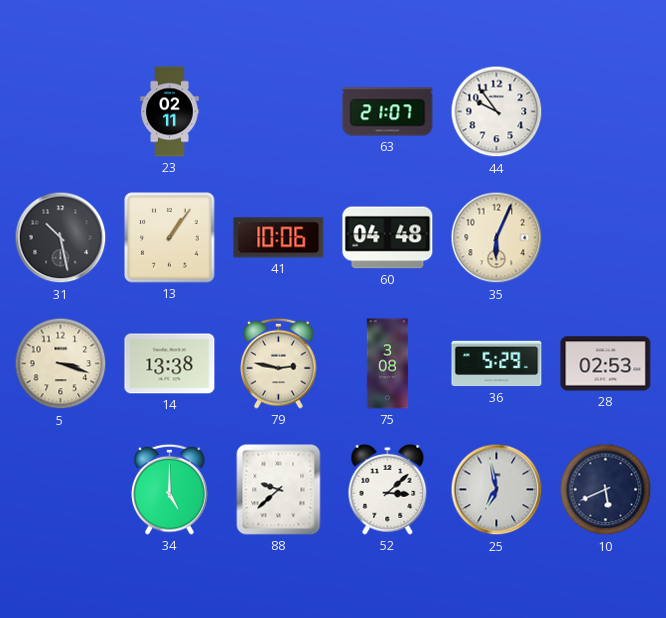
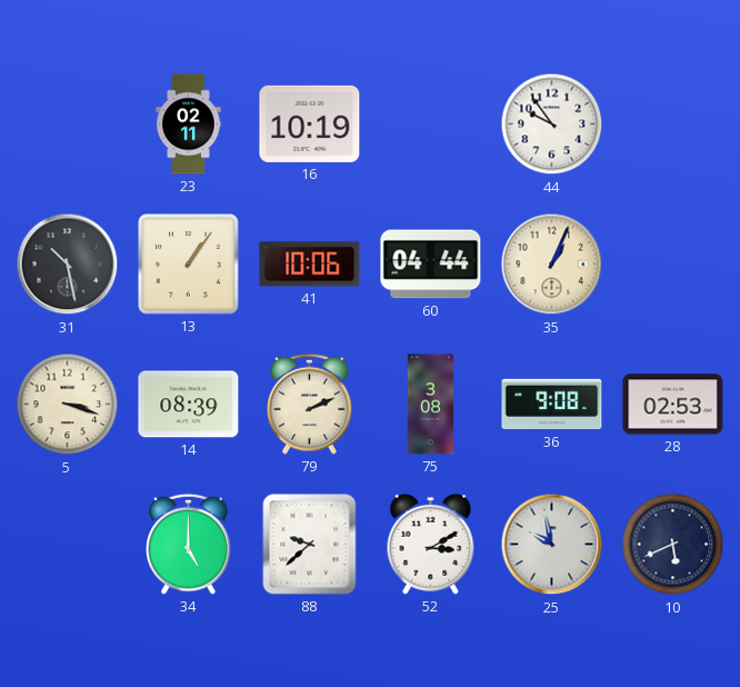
16: none -> 10:19
63: 21:07 -> none
60: 04:48 -> 04:44
35: 6:04 -> 1:04
14: 13:38 -> 08:39
79: 2:47 -> 2:11
36: 5:29 -> 9:08
52: 3:08 -> 3:10
25: 6:58 -> 9:58
